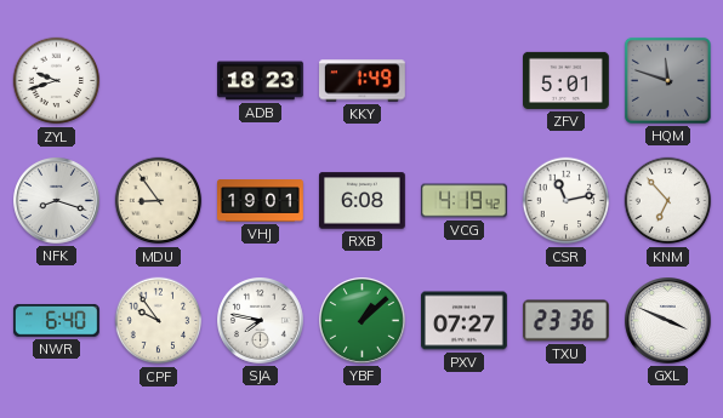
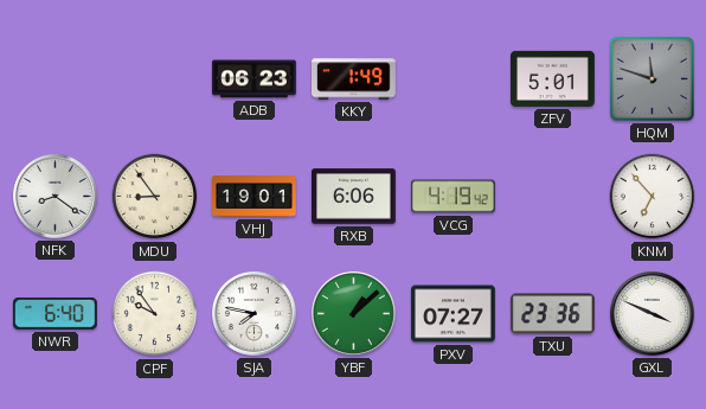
ZYL: 9:42 -> none
ADB: 18:23 -> 06:23
NFK: 8:18 -> 8:21
RXB: 6:08 -> 6:06
CSR: 11:13 -> none
